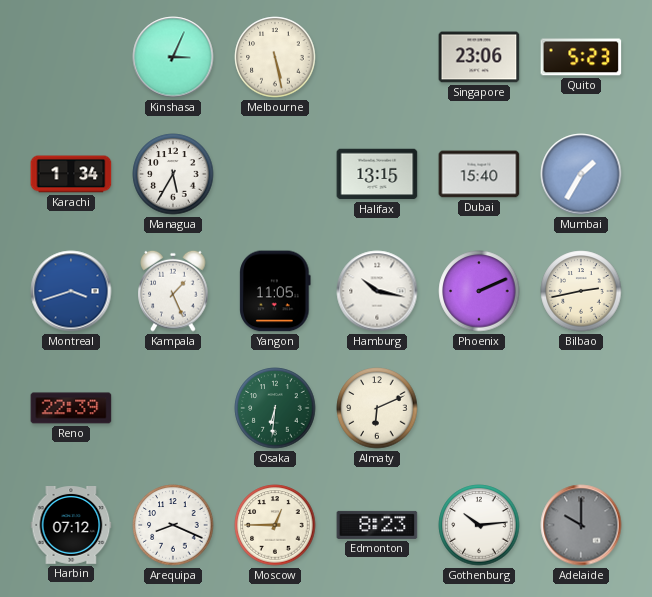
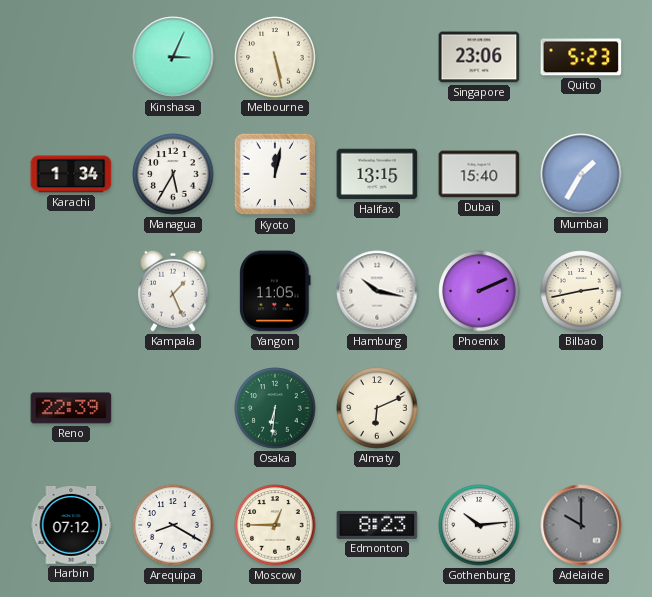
Kyoto: none -> 12:02
Montreal: 3:42 -> none
Arequipa: 8:19 -> 8:20
